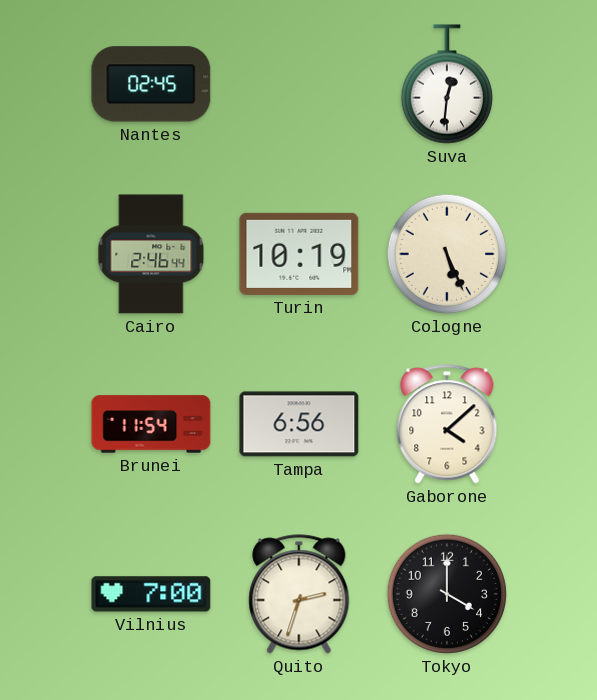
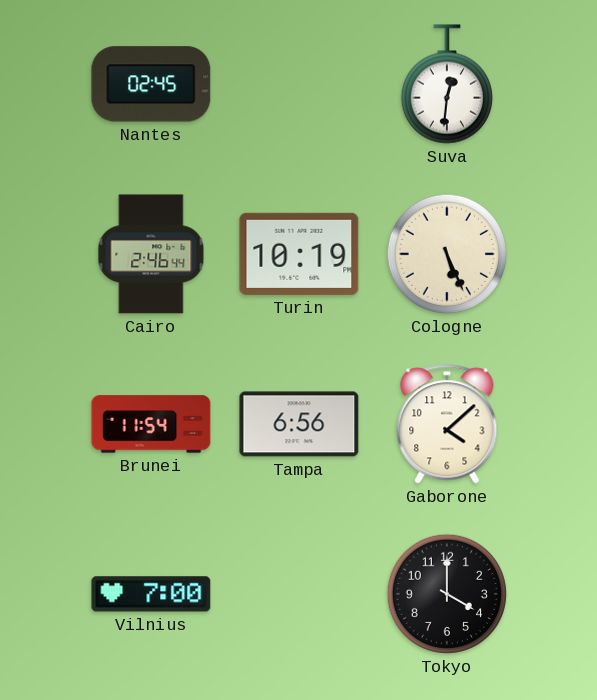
Quito: 2:33 -> none
